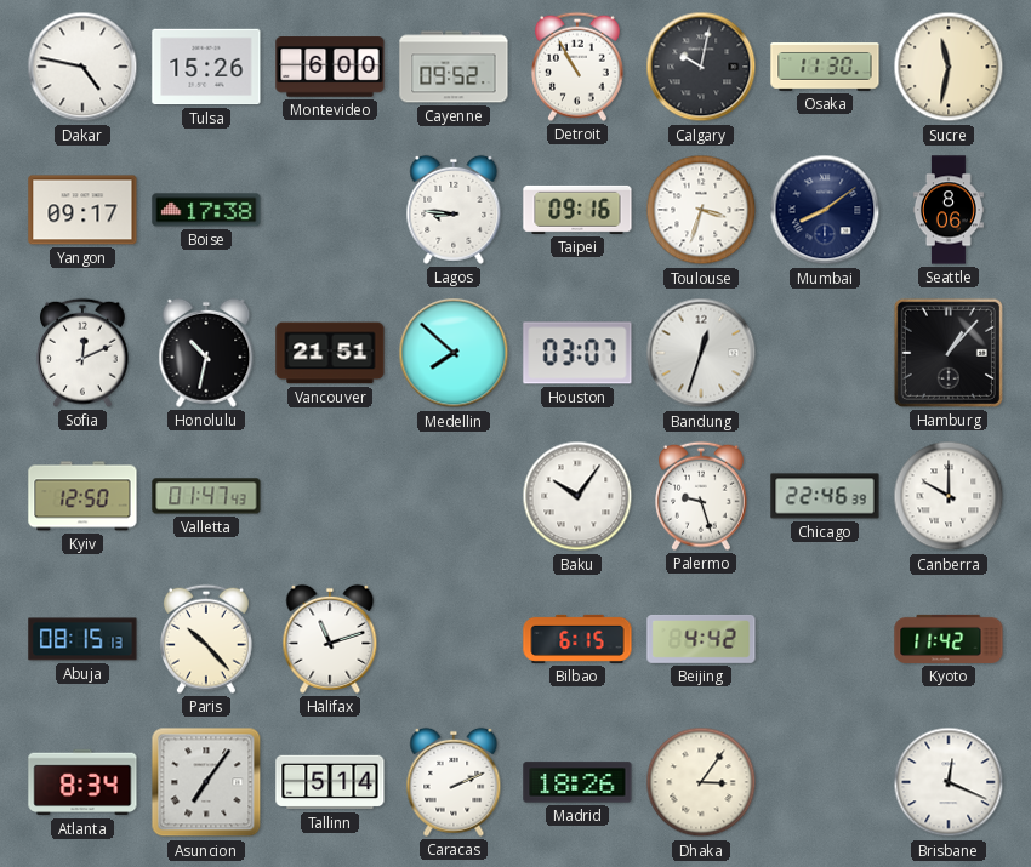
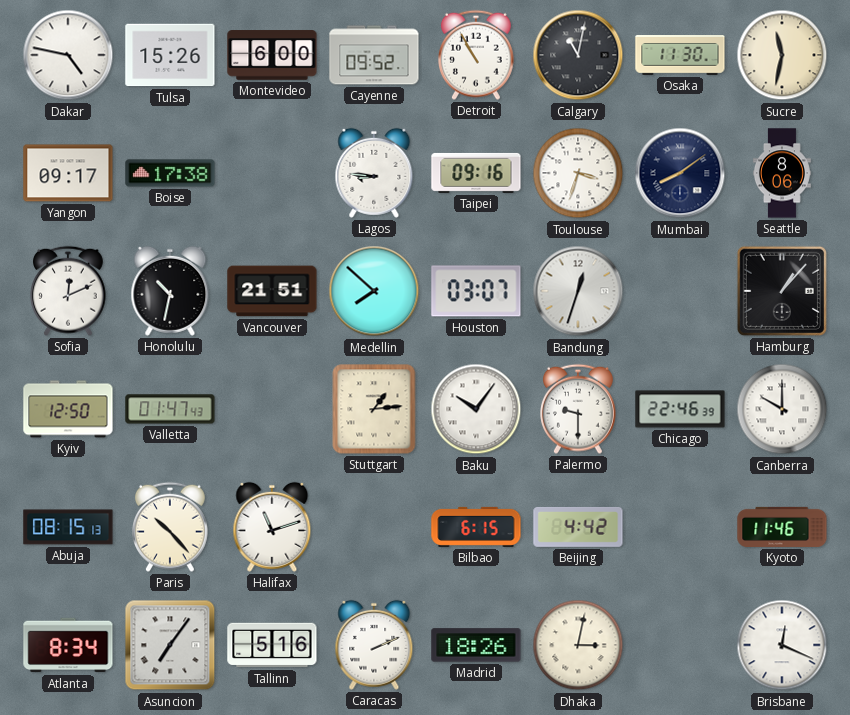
Calgary: 10:02 -> 11:02
Stuttgart: none -> 1:14
Palermo: 9:27 -> 9:30
Kyoto: 11:42 -> 11:46
Tallinn: 5:14 -> 5:16
Dhaka: 3:06 -> 3:02
